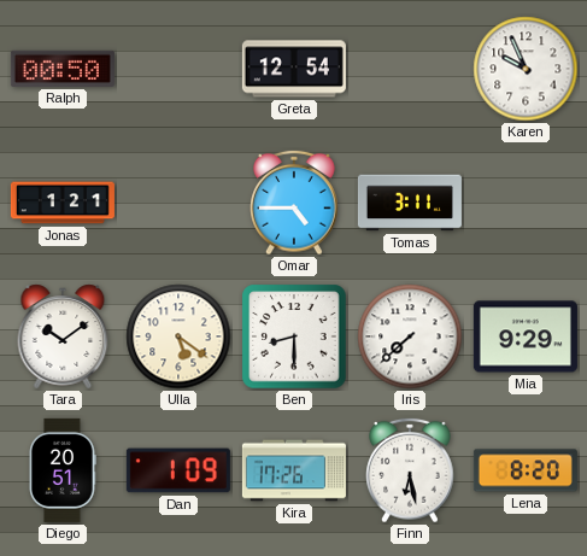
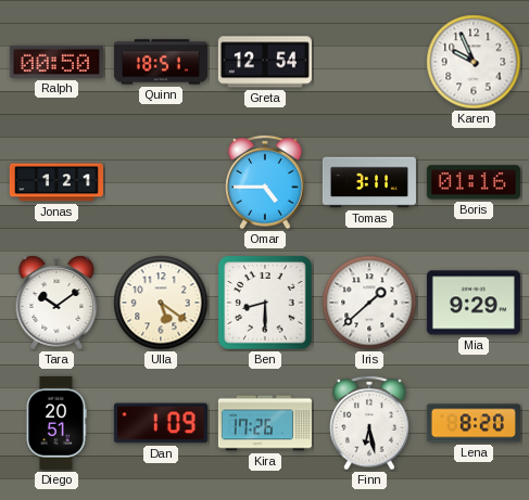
Quinn: none -> 18:51
Boris: none -> 01:16
Iris: 7:38 -> 1:38
